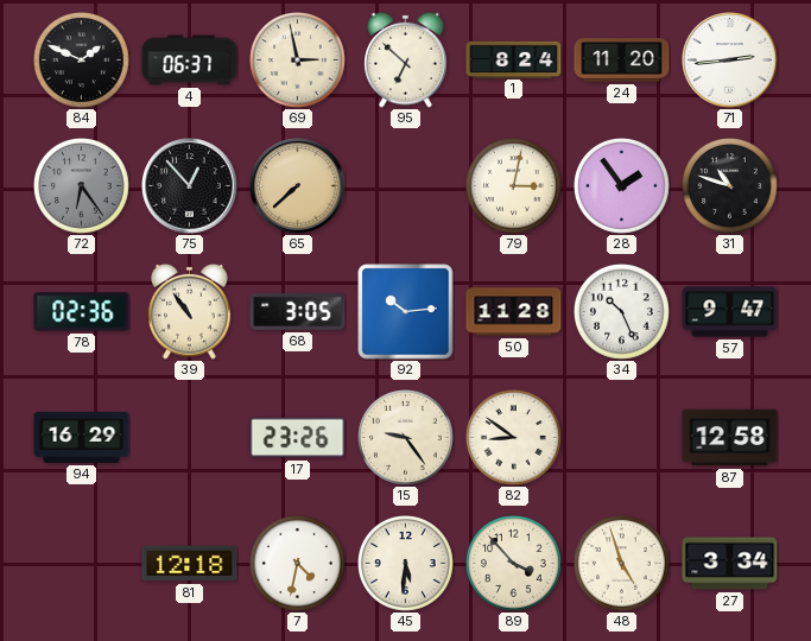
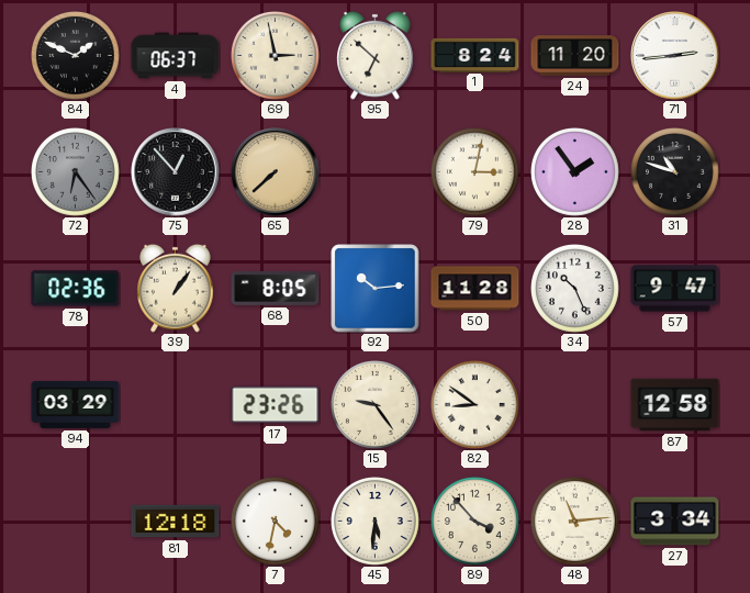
39: 10:54 -> 1:06
68: 3:05 -> 8:05
94: 16:29 -> 03:29
48: 4:57 -> 11:14
